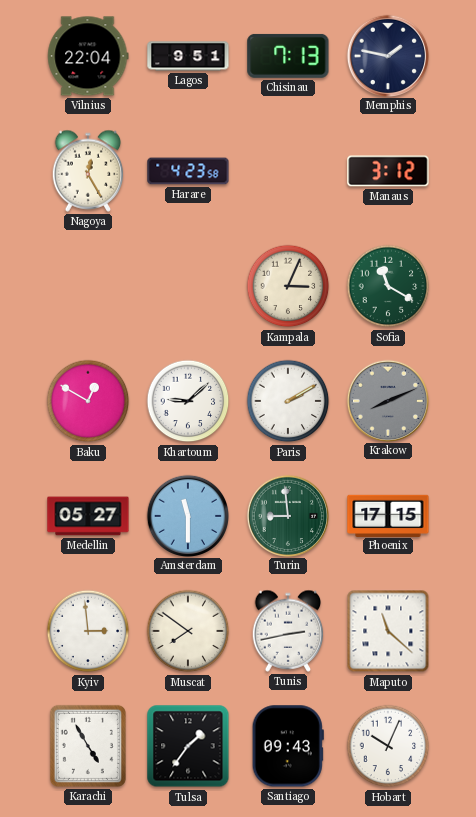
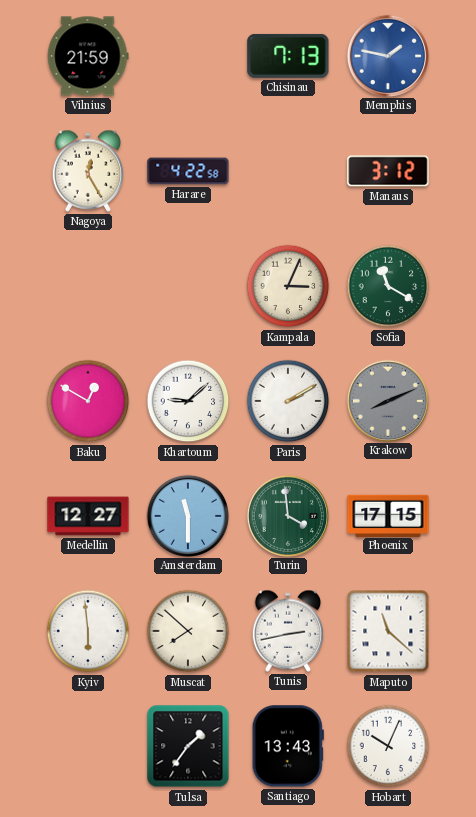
Vilnius: 22:04 -> 21:59
Lagos: 9:51 -> none
Memphis dial: navy -> blue
Harare: 4:23 -> 4:22
Medellin: 05:27 -> 12:27
Turin: 8:59 -> 3:59
Kyiv: 2:59 -> 5:59
Muscat: 7:51 -> 7:52
Karachi: 4:55 -> none
Santiago: 09:43 -> 13:43
